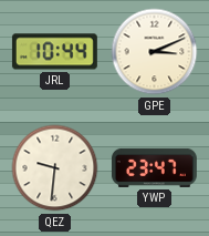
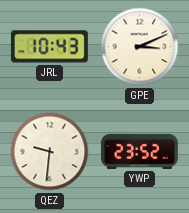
JRL: 10:44 -> 10:43
YWP: 23:47 -> 23:52
